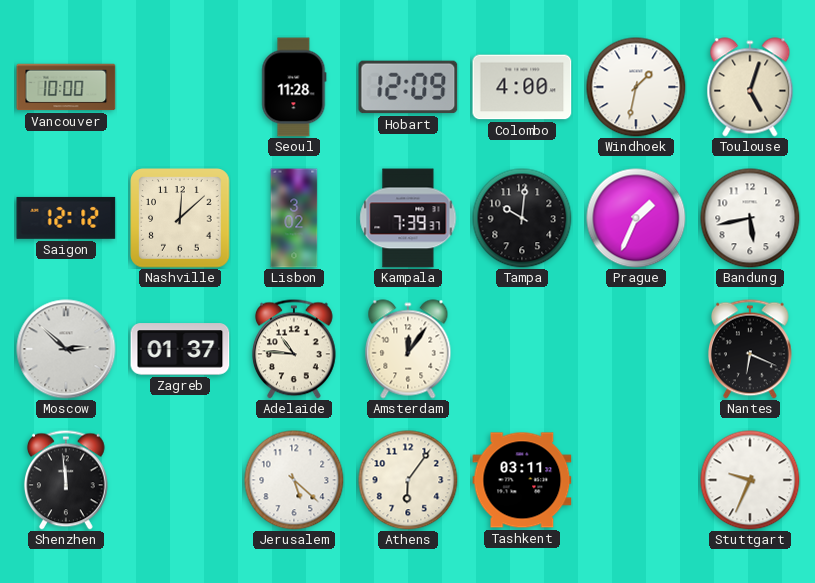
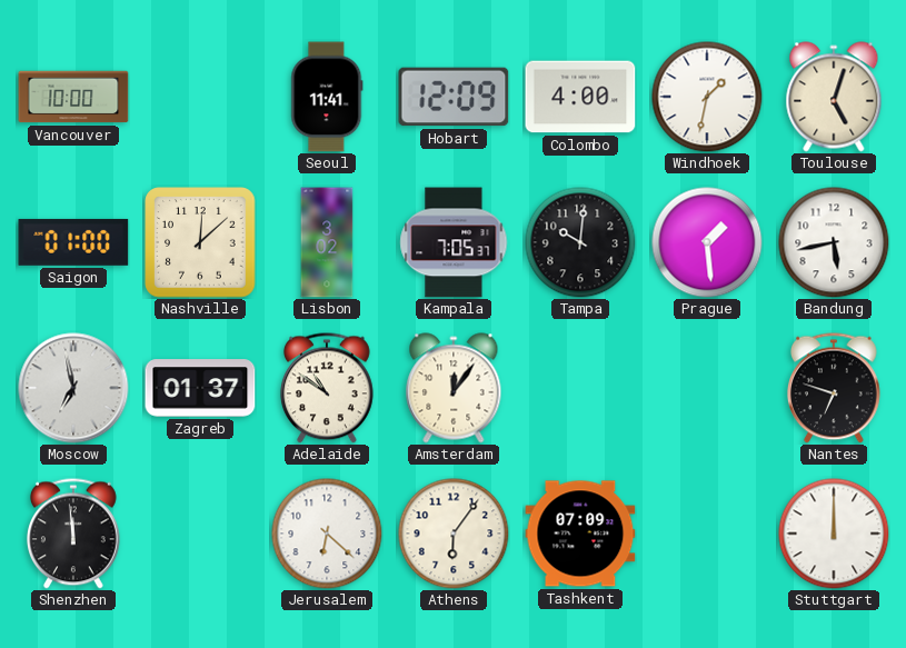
Seoul: 11:28 -> 11:41
Saigon: 12:12 -> 01:00
Kampala: 7:39 -> 7:05
Prague: 1:34 -> 1:29
Moscow: 2:52 -> 6:58
Adelaide: 10:46 -> 10:51
Nantes: 6:19 -> 6:48
Jerusalem: 5:22 -> 6:22
Tashkent: 03:11 -> 07:09
Stuttgart: 9:34 -> 12:00
